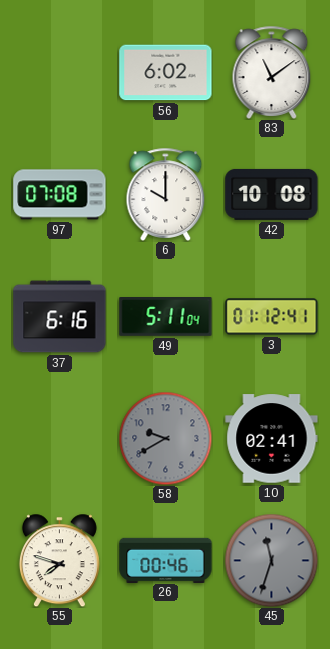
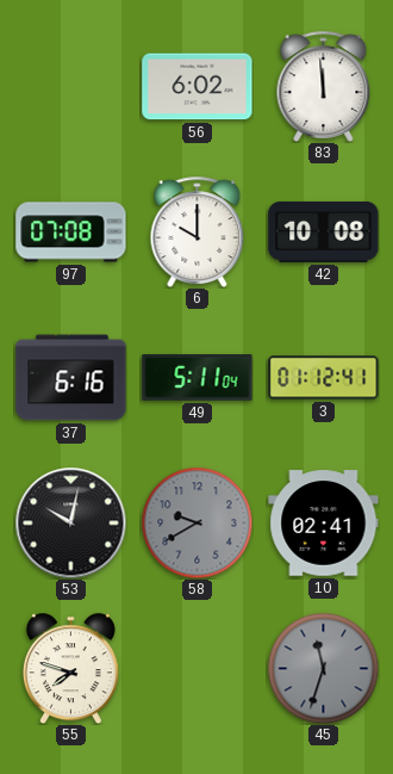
83: 11:09 -> 11:59
53: none -> 10:02
26: 00:46 -> none
